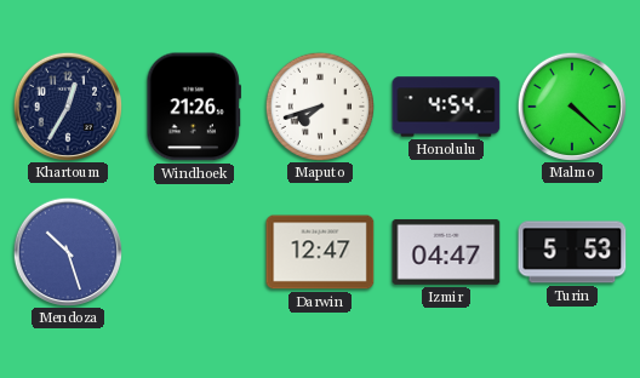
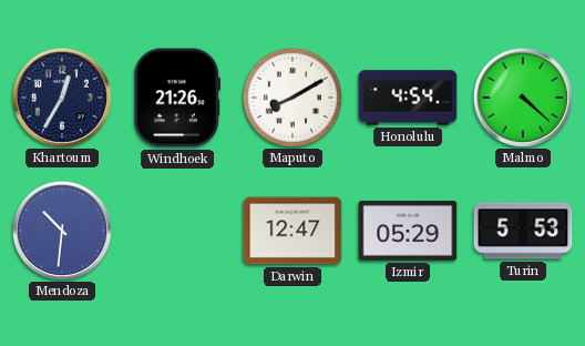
Maputo: 7:42 -> 8:10
Mendoza: 10:27 -> 10:31
Izmir: 04:47 -> 05:29
